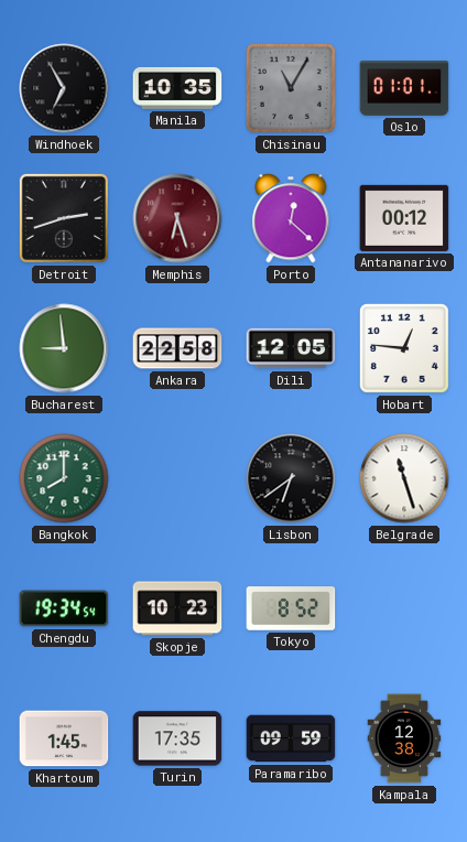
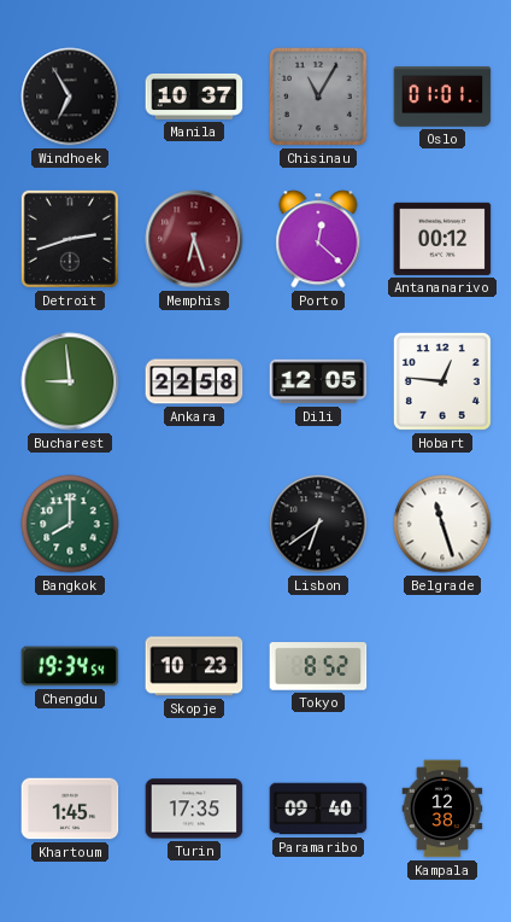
Manila: 10:35 -> 10:37
Paramaribo: 09:59 -> 09:40
